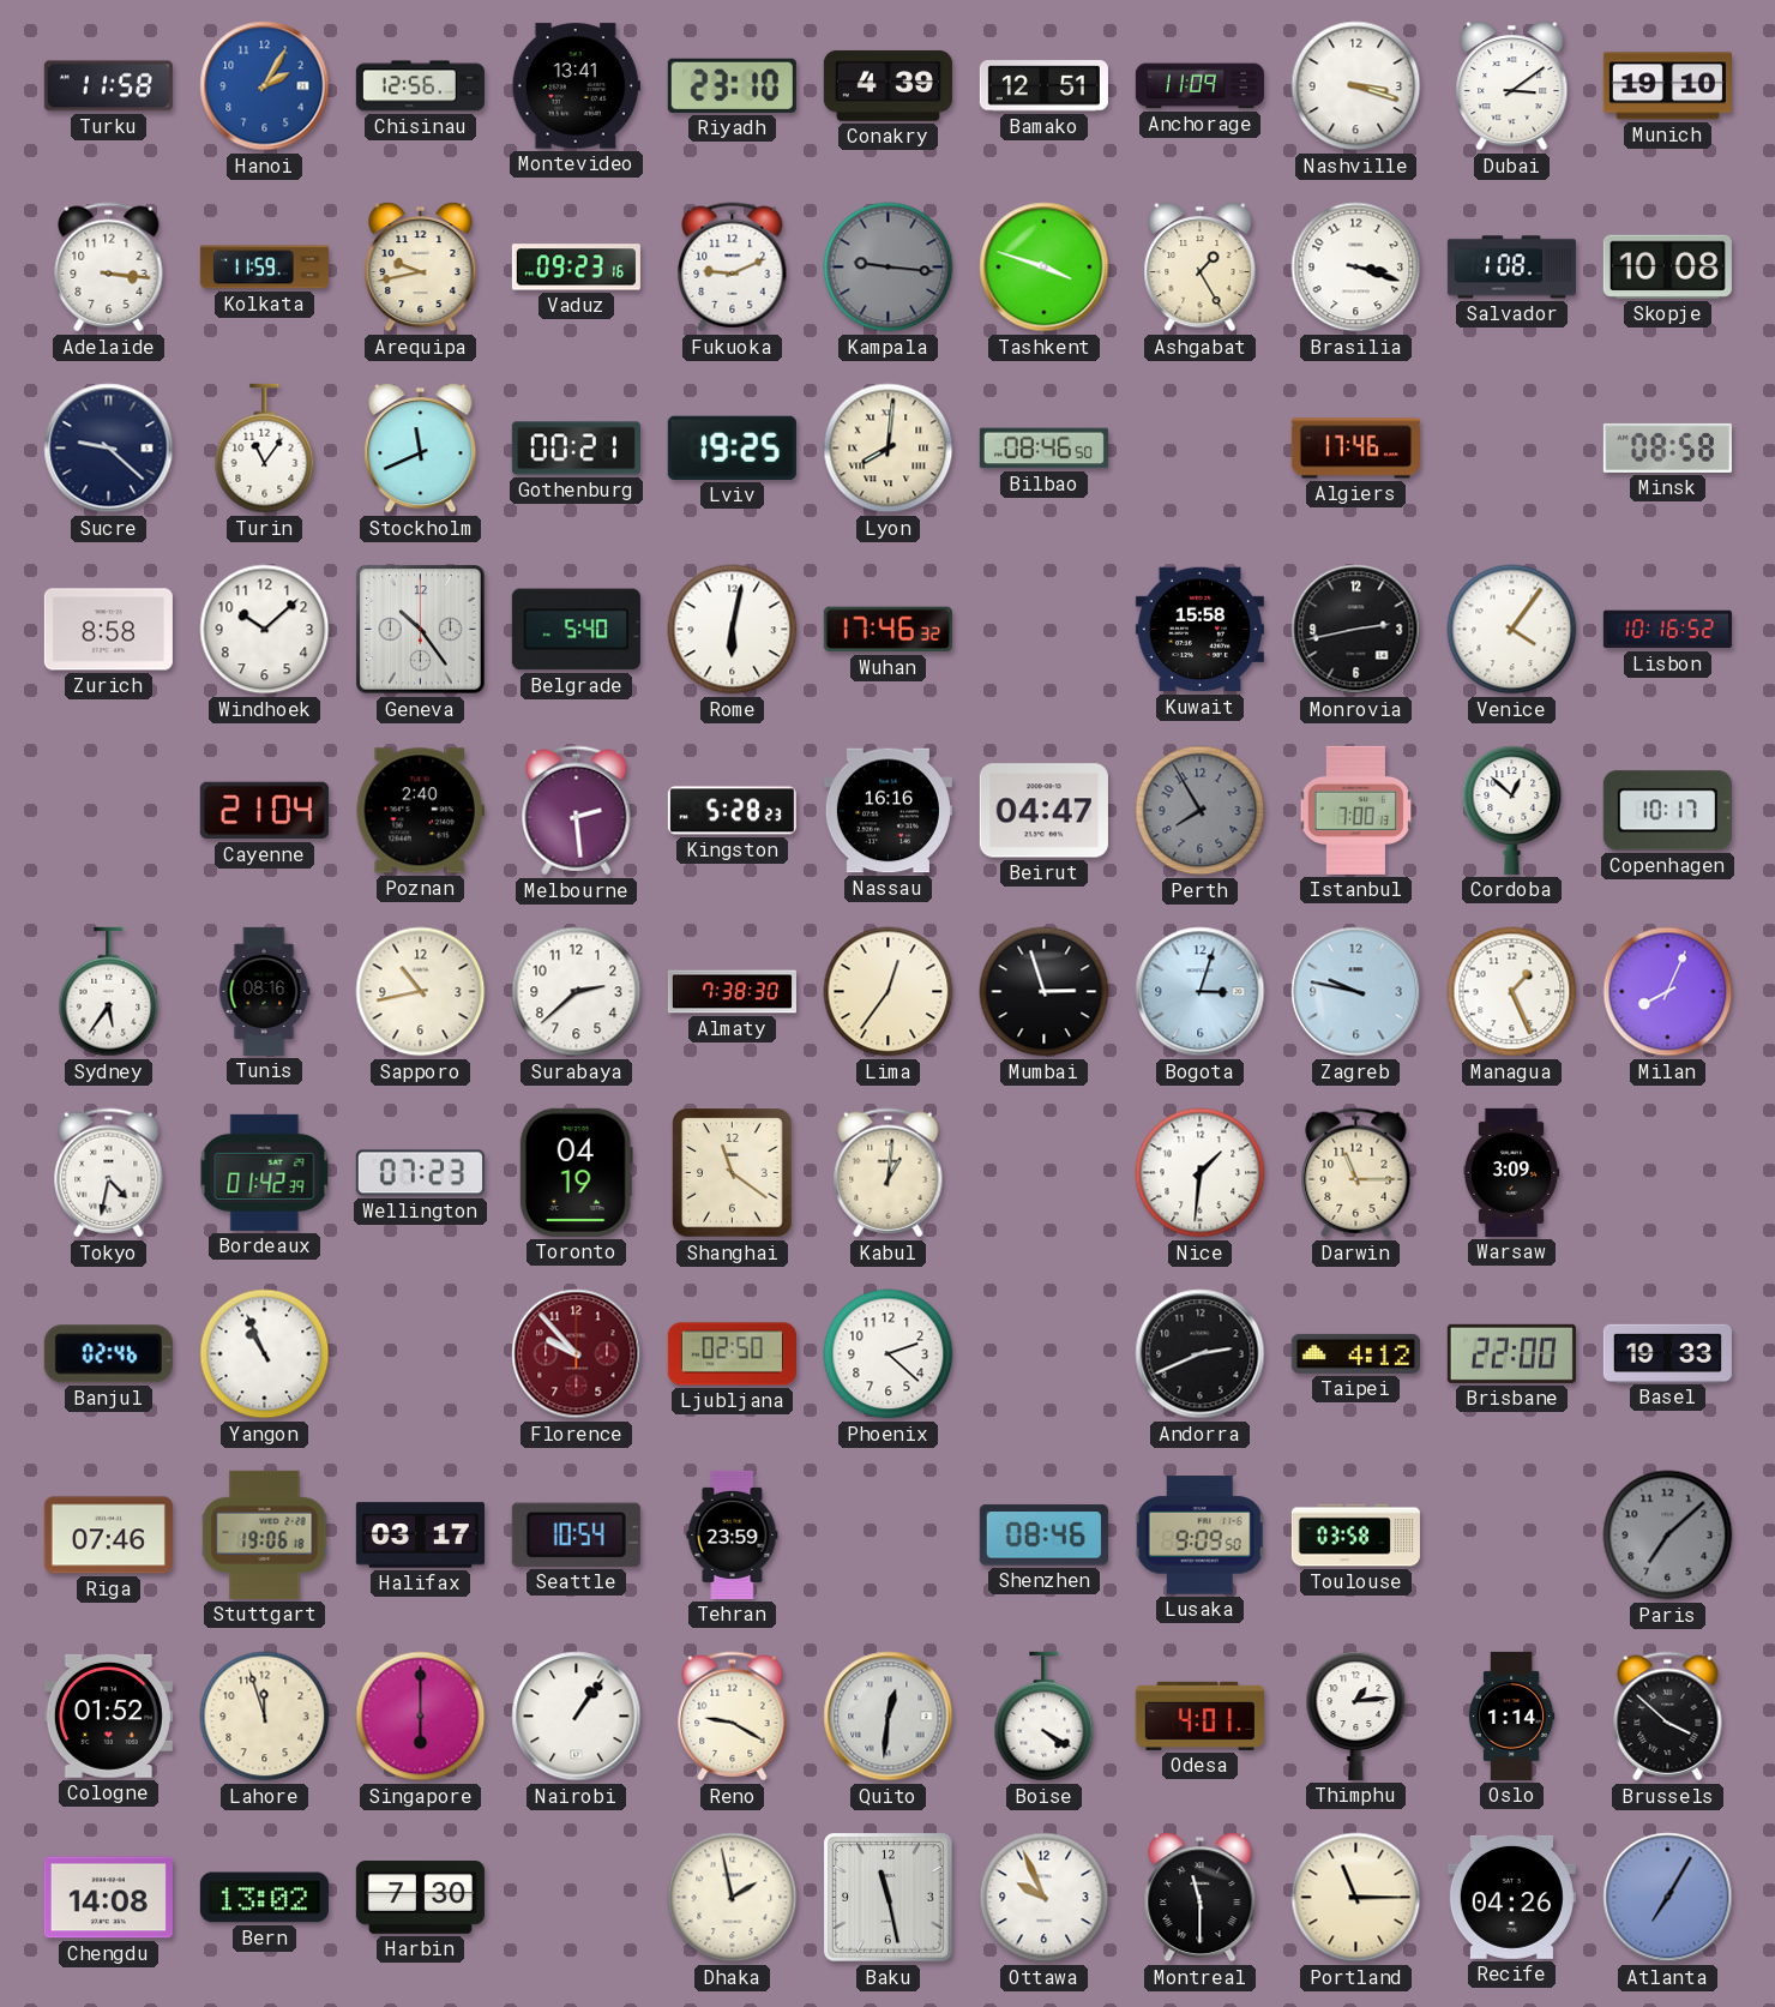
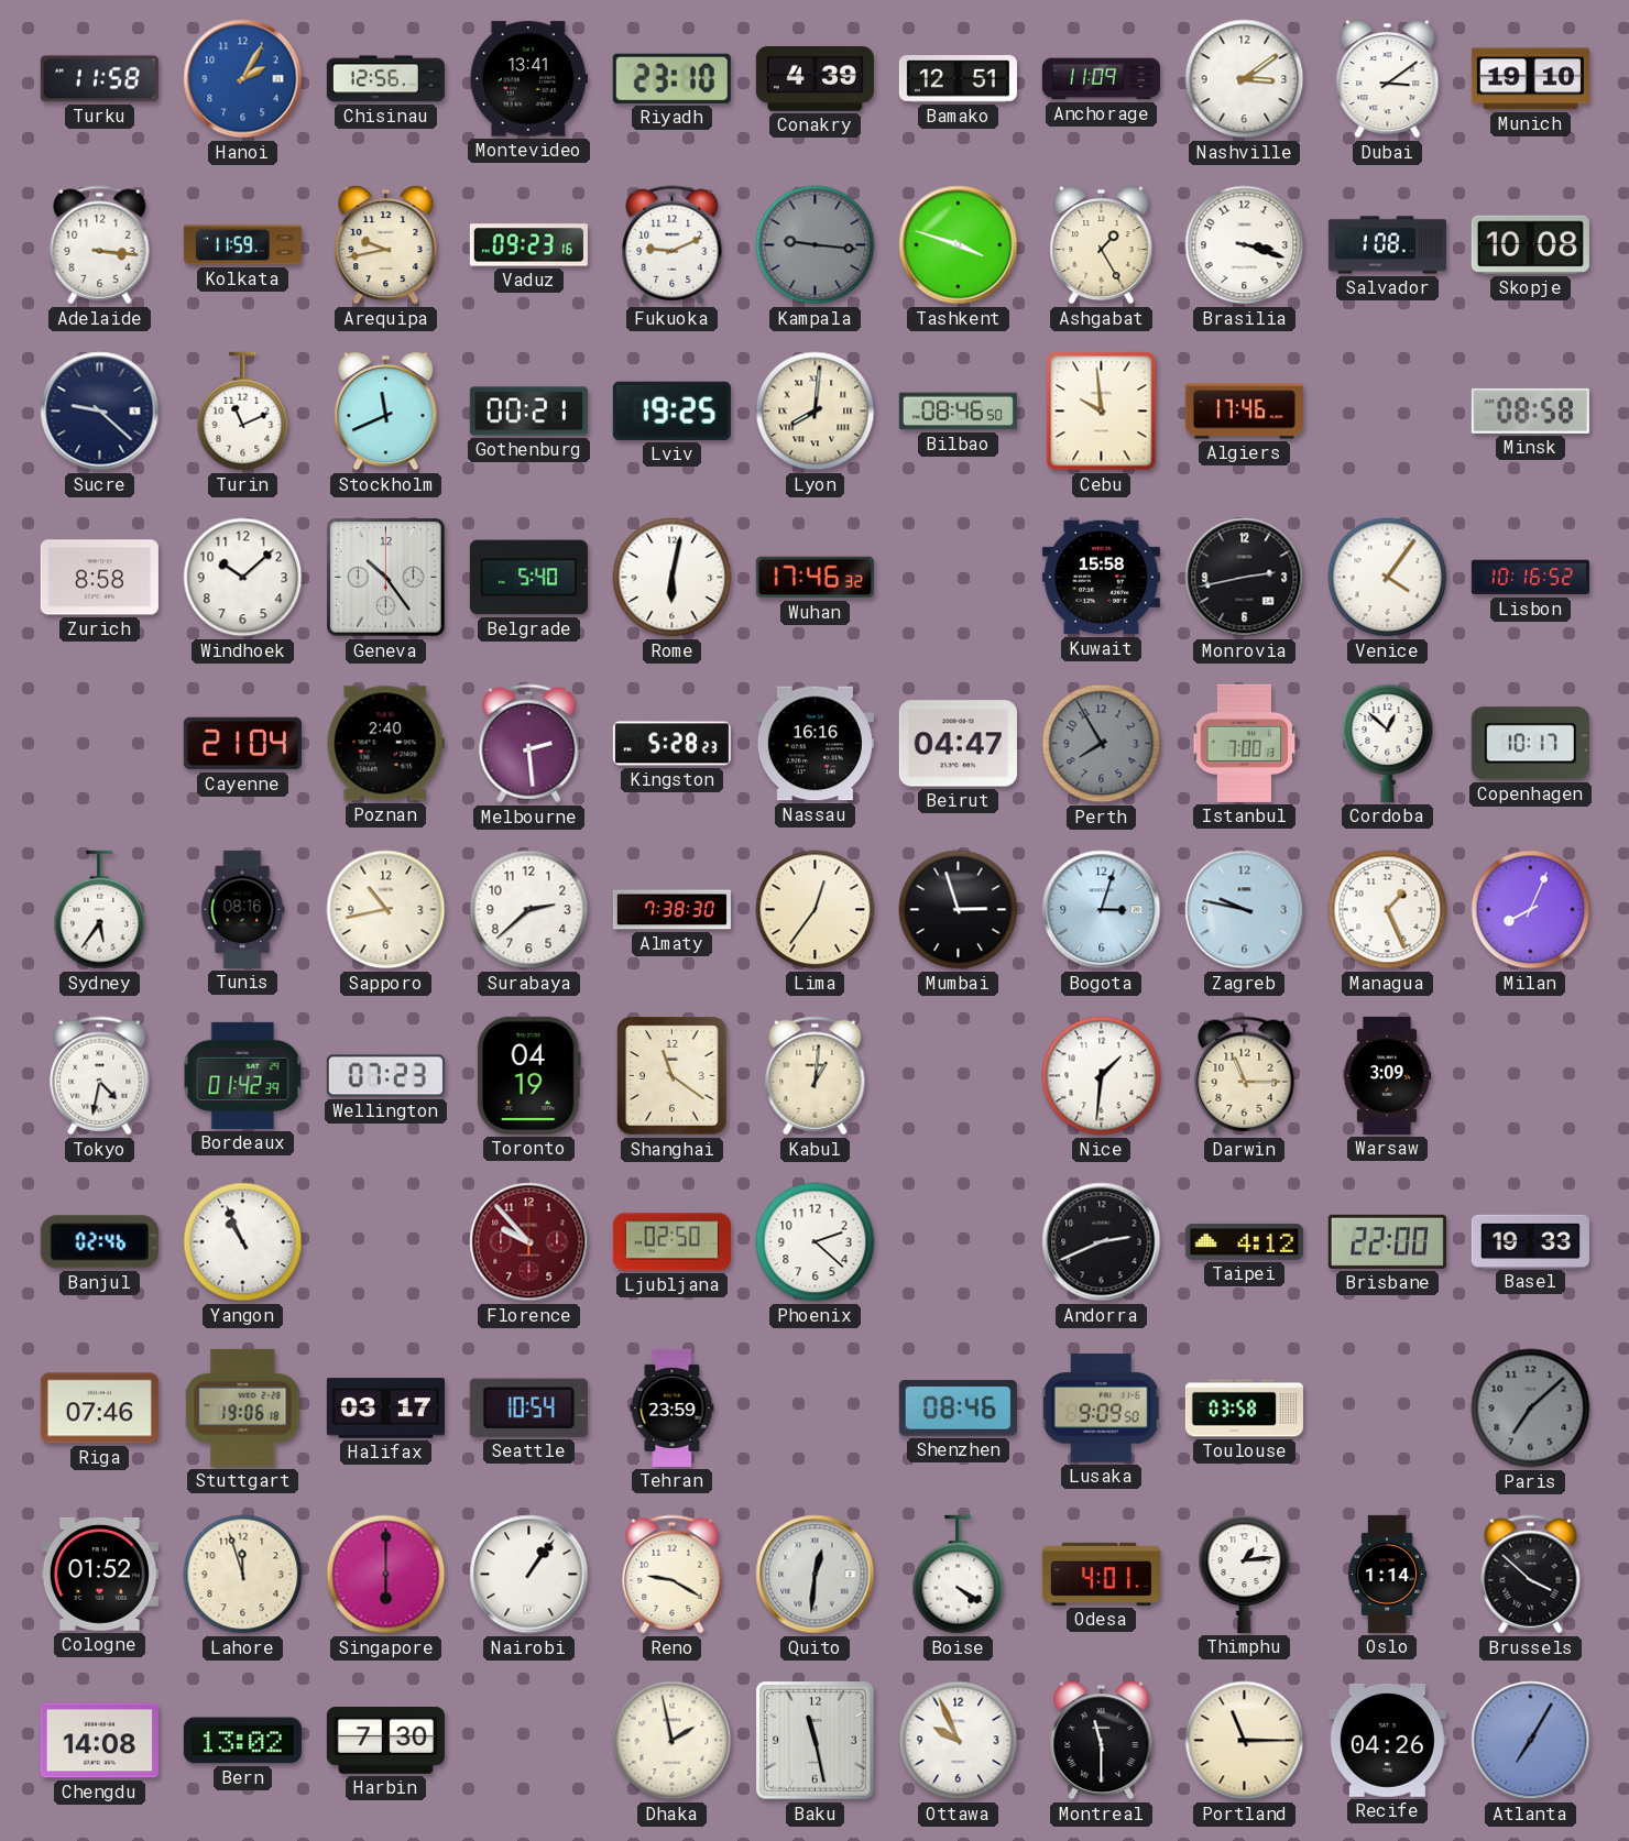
Nashville: 3:18 -> 3:09
Turin: 11:06 -> 11:11
Cebu: none -> 9:59
